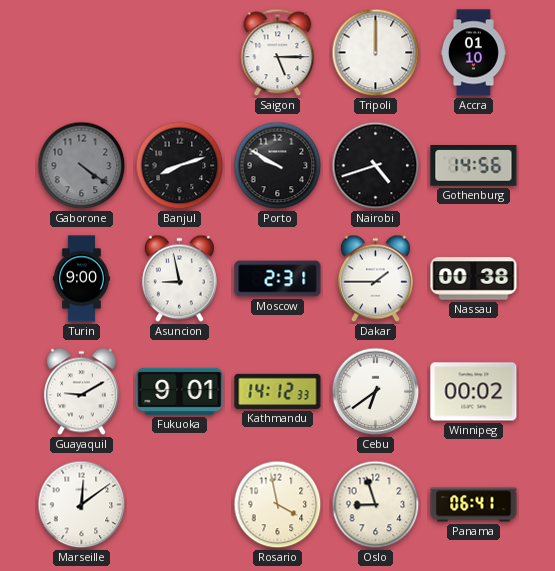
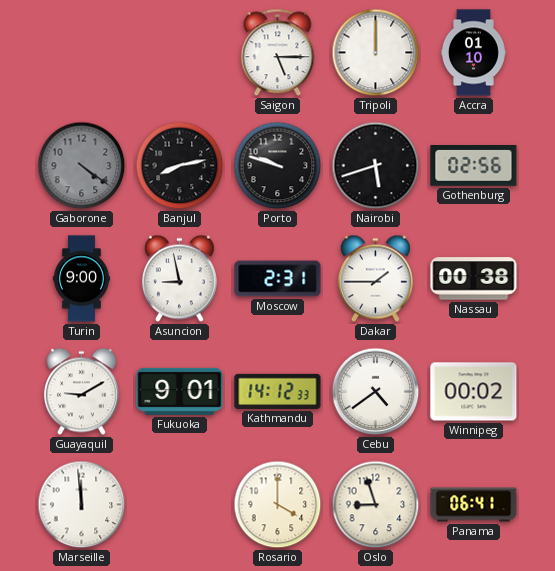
Banjul: 8:12 -> 8:13
Porto: 9:50 -> 9:48
Nairobi: 4:42 -> 5:42
Gothenburg: 14:56 -> 02:56
Cebu: 6:39 -> 4:39
Marseille: 12:09 -> 11:59
Rosario: 3:58 -> 4:00
